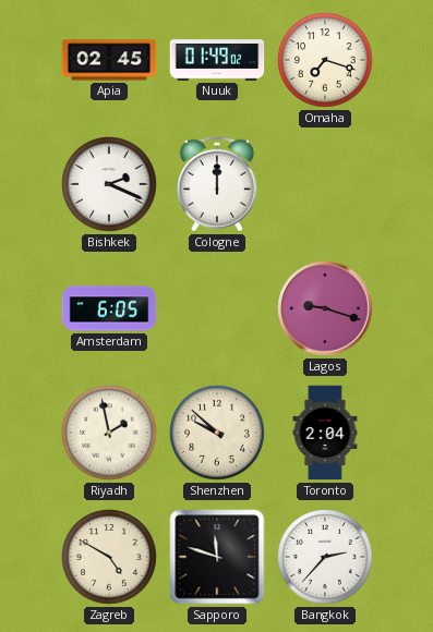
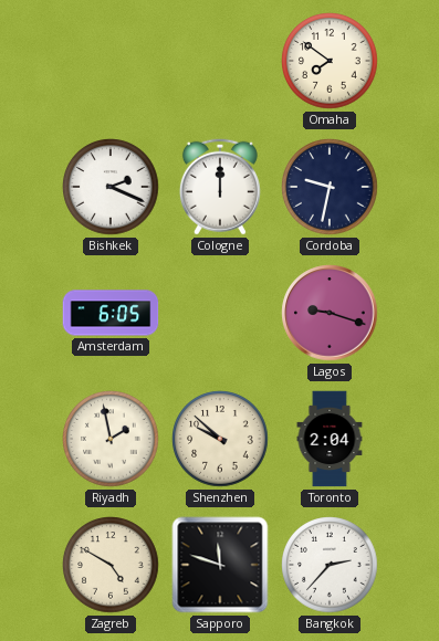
Apia: 02:45 -> none
Nuuk: 01:49 -> none
Omaha: 7:18 -> 7:51
Cordoba: none -> 9:32
